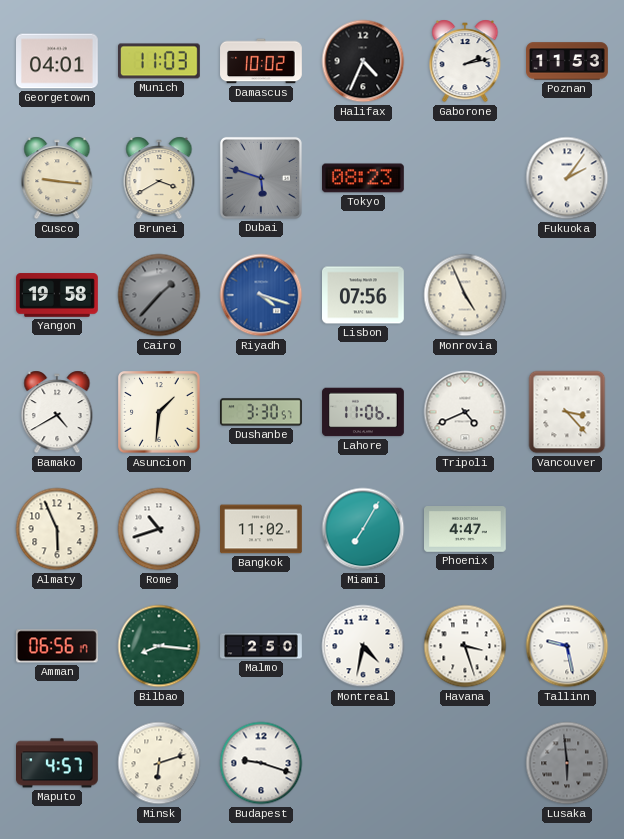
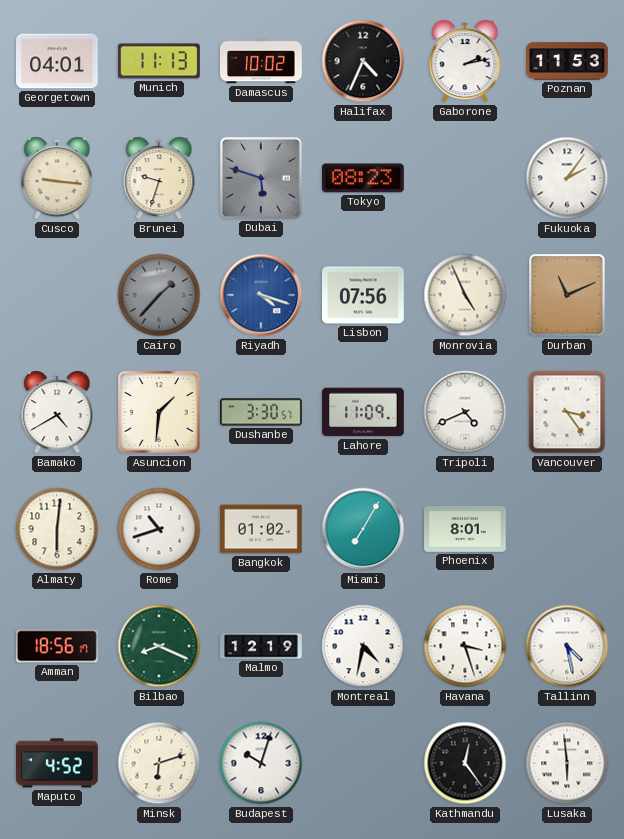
Munich: 11:03 -> 11:13
Brunei: 3:40 -> 9:33
Yangon: 19:58 -> none
Durban: none -> 11:11
Lahore: 11:06 -> 11:09
Vancouver: 3:23 -> 3:24
Almaty: 5:56 -> 6:01
Bangkok: 11:02 -> 01:02
Phoenix: 4:47 -> 8:01
Amman: 06:56 -> 18:56
Bilbao: 8:16 -> 8:19
Malmo: 2:50 -> 12:19
Tallinn: 9:28 -> 4:28
Maputo: 4:57 -> 4:52
Budapest: 9:18 -> 10:03
Kathmandu: none -> 12:24
Lusaka dial: grey -> white
